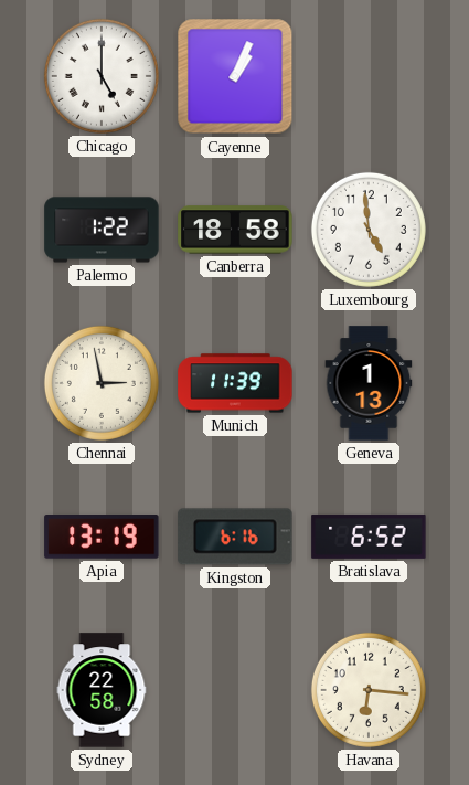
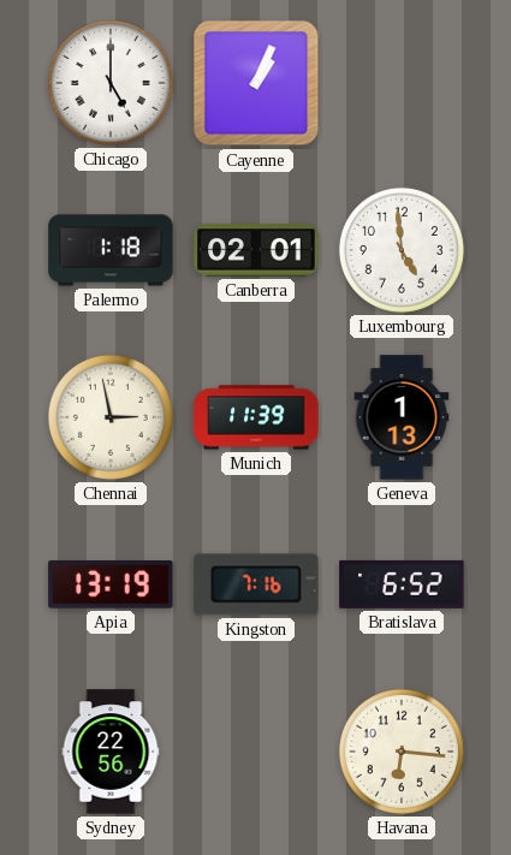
Palermo: 1:22 -> 1:18
Canberra: 18:58 -> 02:01
Kingston: 6:16 -> 7:16
Sydney: 22:58 -> 22:56
